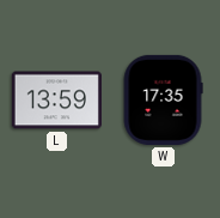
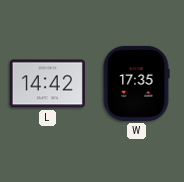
L: 13:59 -> 14:42
